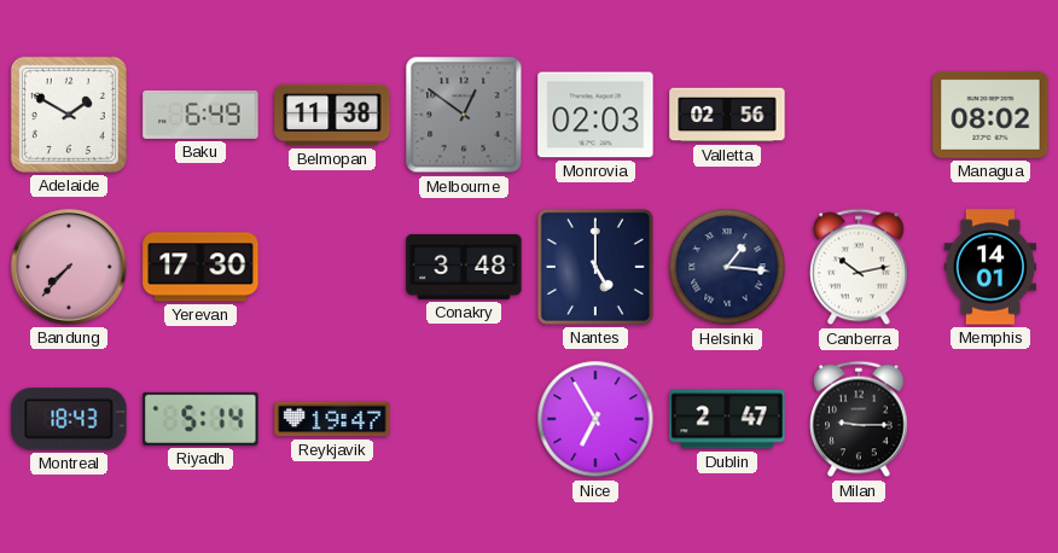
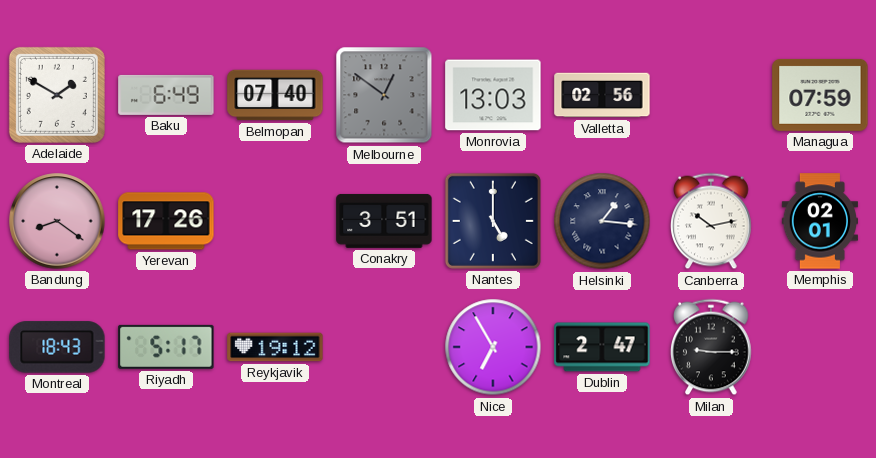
Belmopan: 11:38 -> 07:40
Monrovia: 02:03 -> 13:03
Managua: 08:02 -> 07:59
Bandung: 7:37 -> 8:21
Yerevan: 17:30 -> 17:26
Conakry: 3:48 -> 3:51
Memphis: 14:01 -> 02:01
Riyadh: 5:14 -> 5:17
Reykjavik: 19:47 -> 19:12
